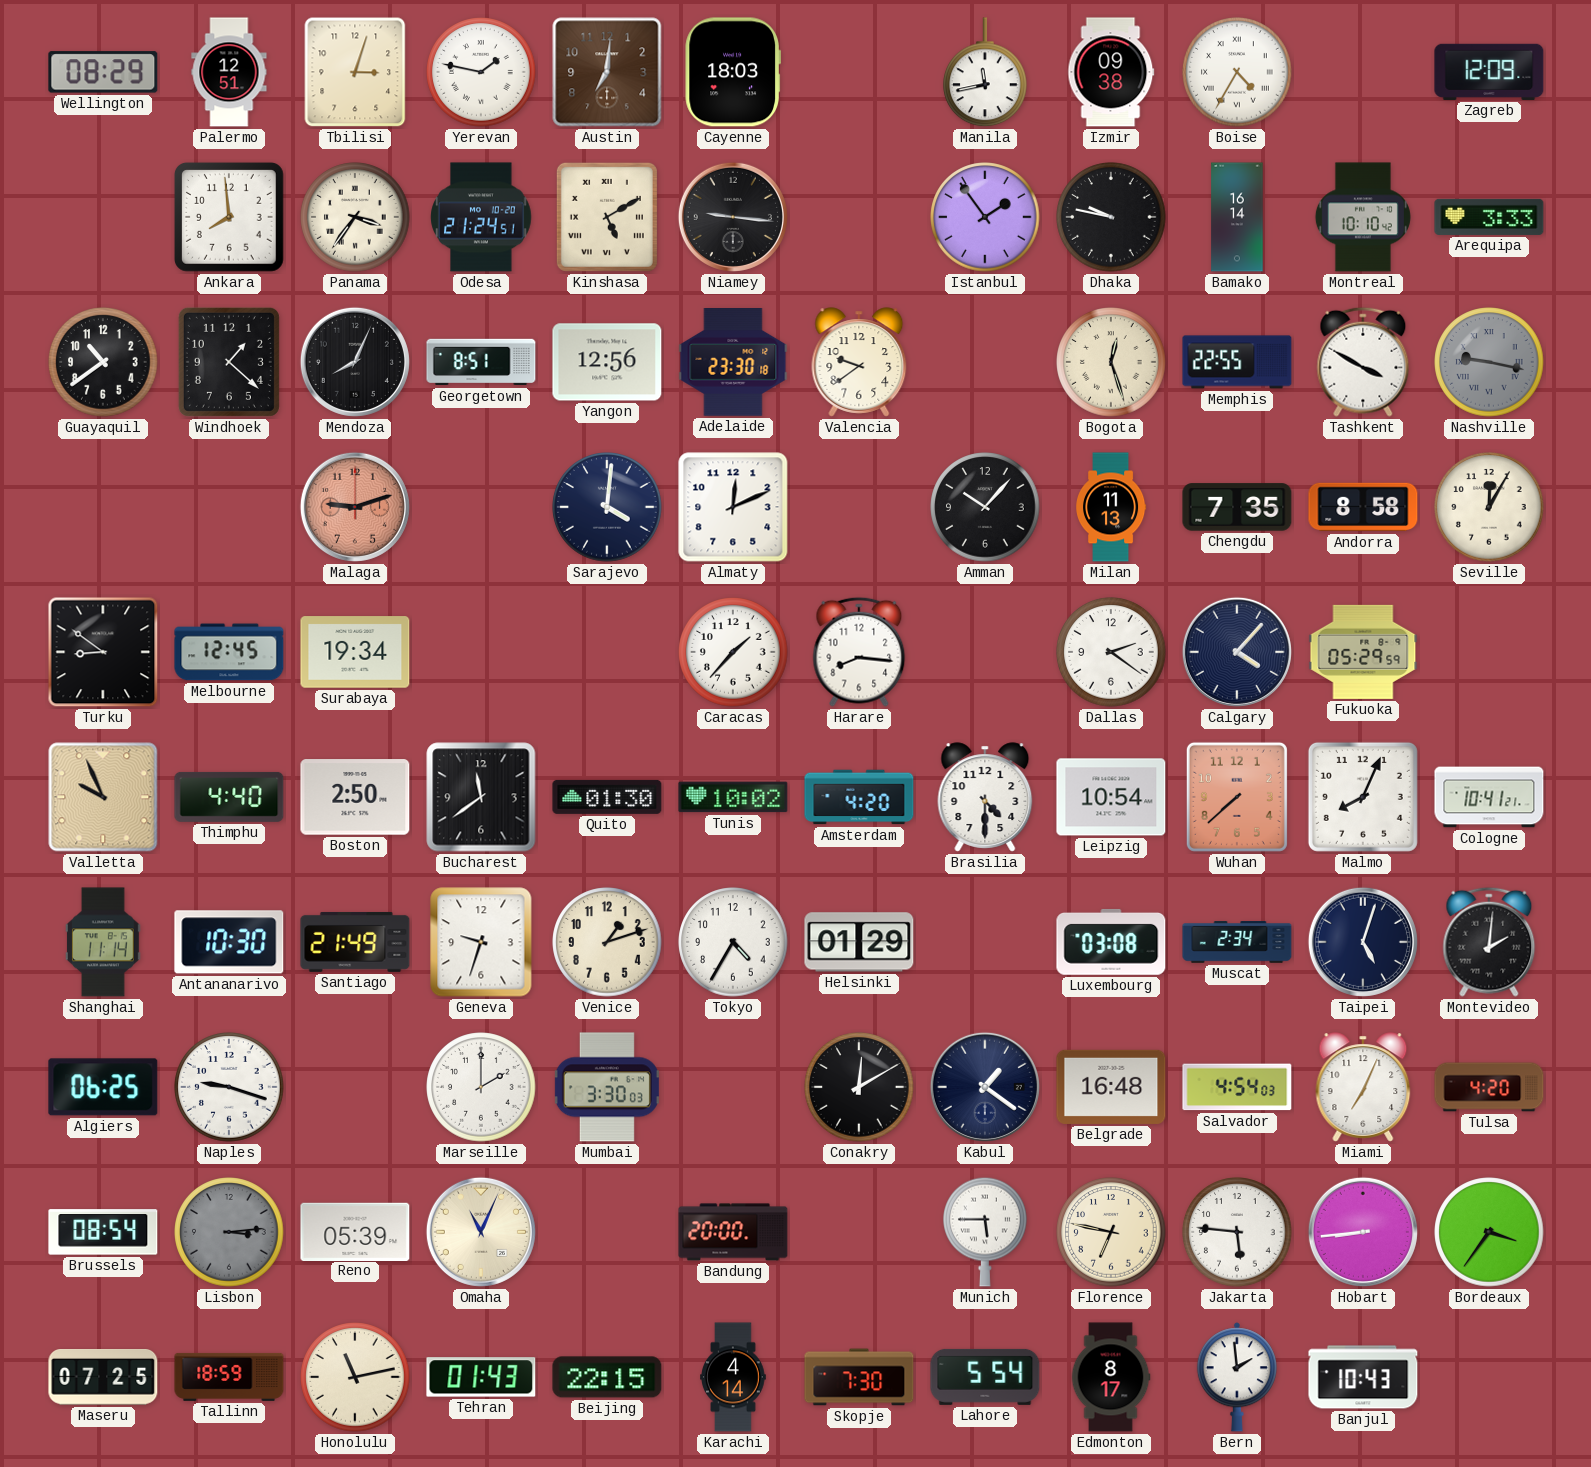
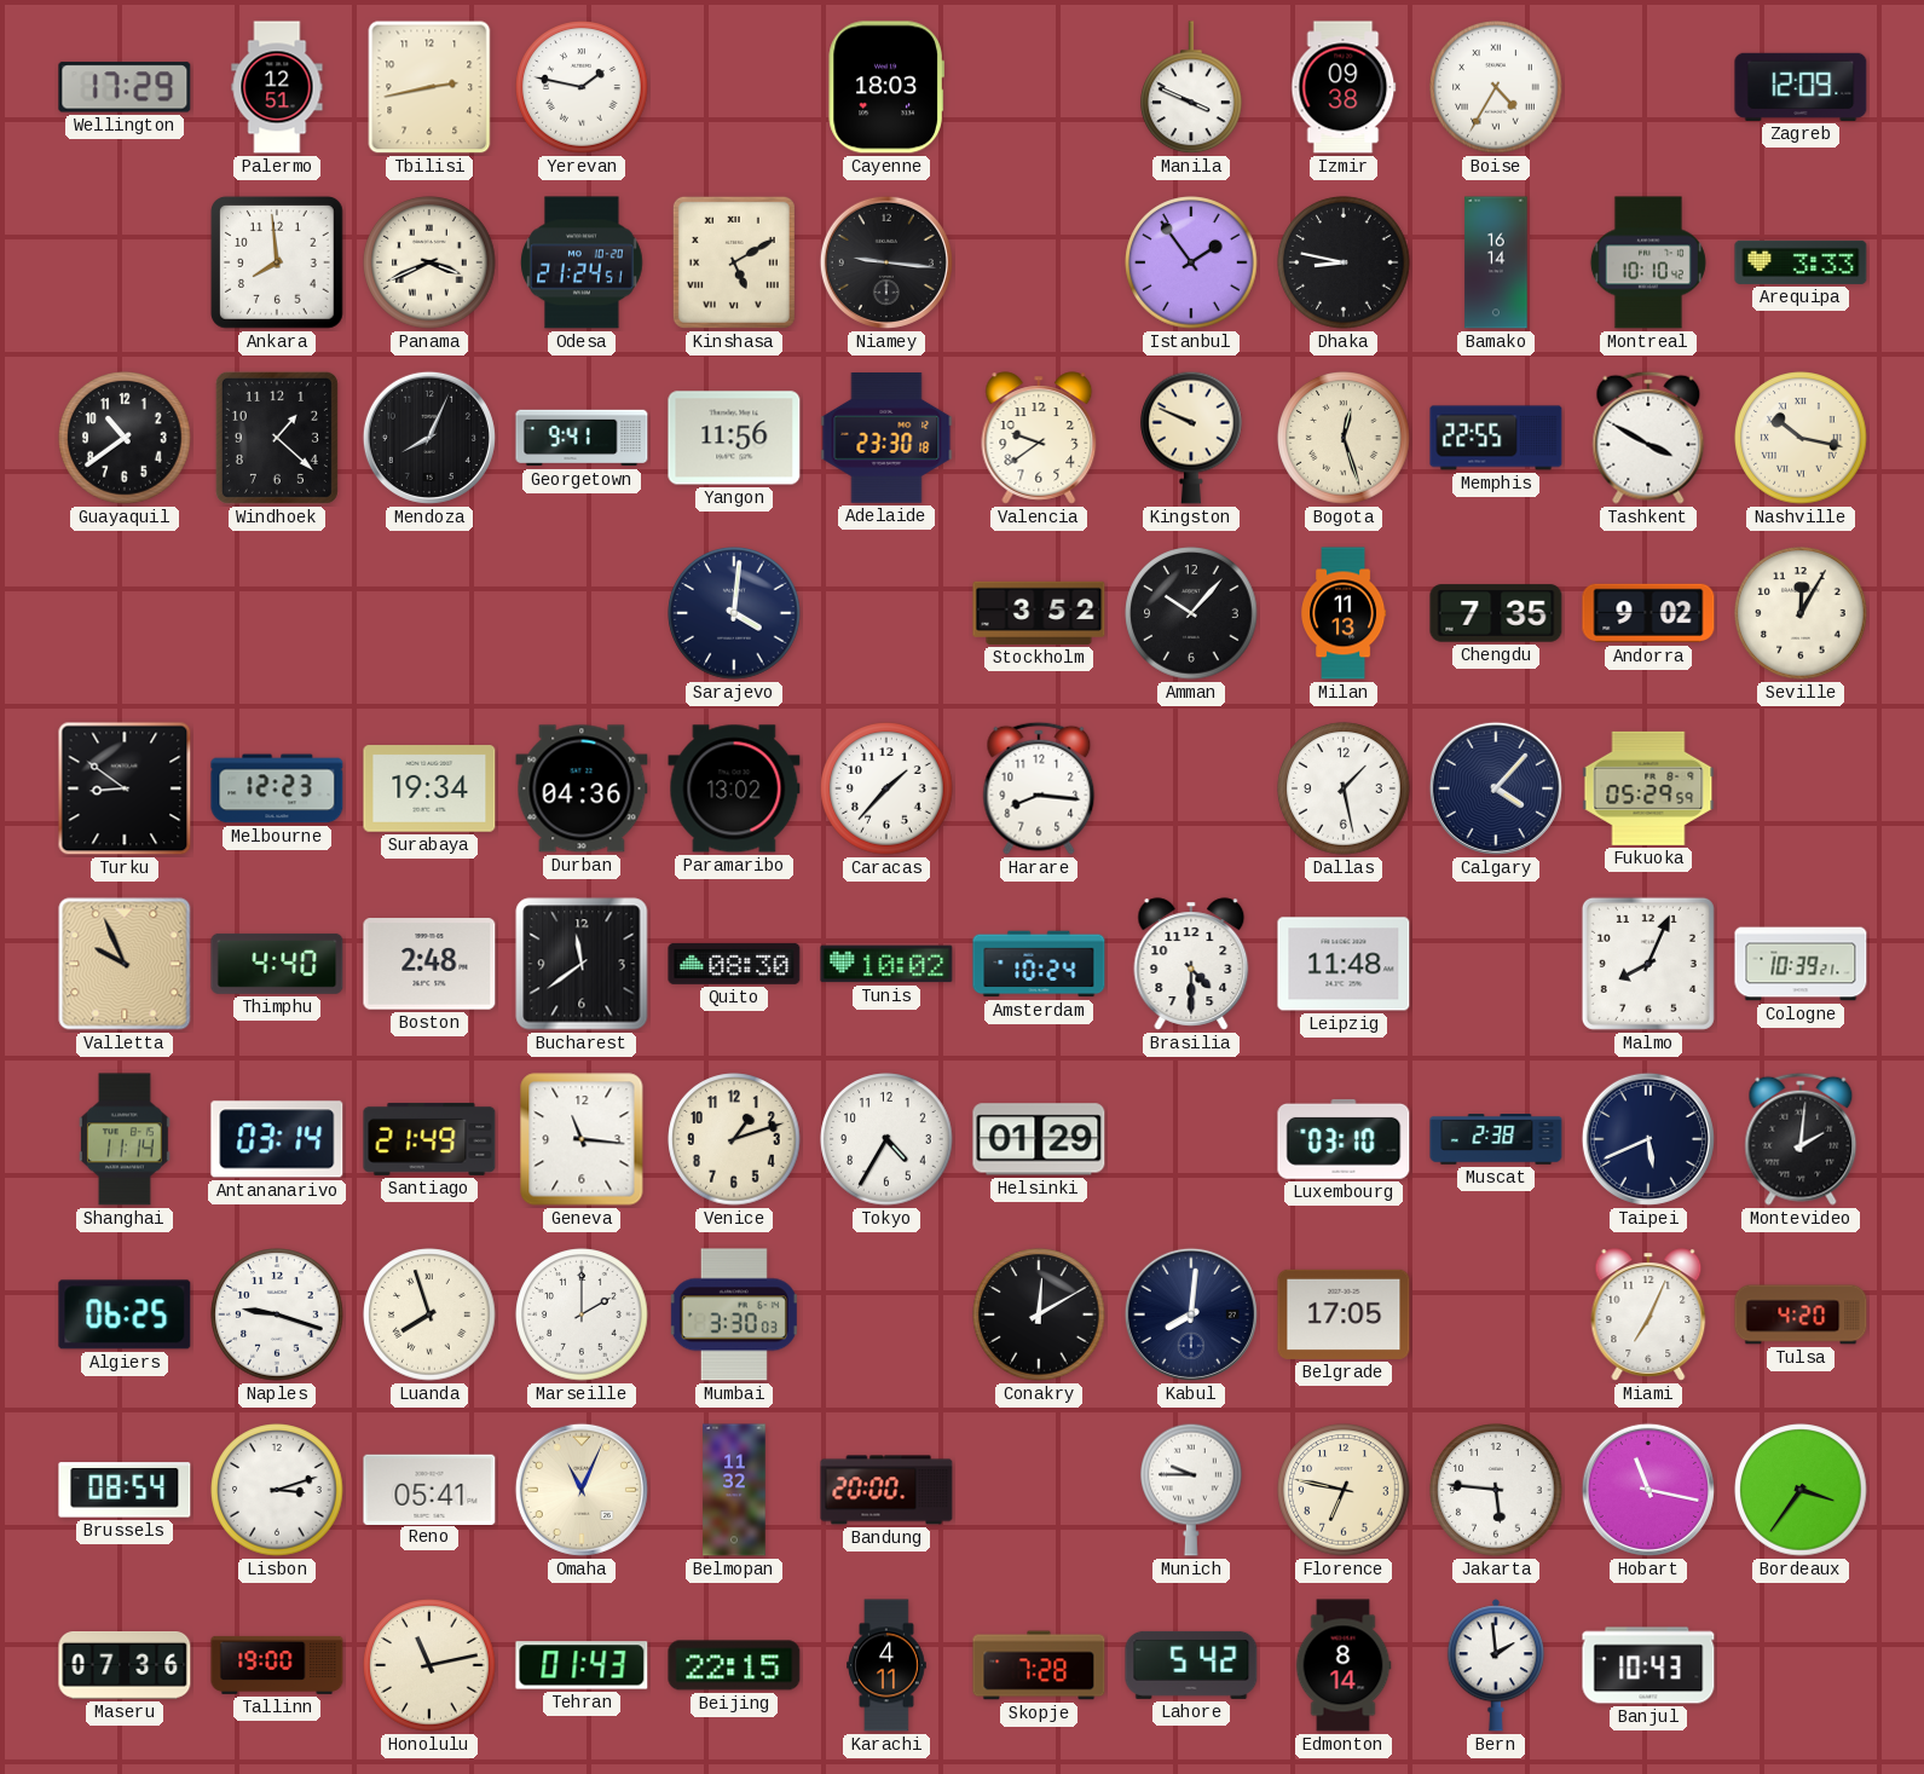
Wellington: 08:29 -> 17:29
Tbilisi: 3:03 -> 2:43
Austin: 7:01 -> none
Manila: 11:43 -> 3:49
Panama: 3:36 -> 3:41
Dhaka: 9:47 -> 8:47
Georgetown: 8:51 -> 9:41
Yangon: 12:56 -> 11:56
Kingston: none -> 9:49
Nashville: 9:17 -> 10:17
Nashville dial: grey -> cream
Malaga: 9:12 -> none
Almaty: 12:11 -> none
Stockholm: none -> 3:52
Andorra: 8:58 -> 9:02
Melbourne: 12:45 -> 12:23
Durban: none -> 04:36
Paramaribo: none -> 13:02
Dallas: 2:21 -> 1:28
Boston: 2:50 -> 2:48
Quito: 01:30 -> 08:30
Amsterdam: 4:20 -> 10:24
Leipzig: 10:54 -> 11:48
Wuhan: 7:38 -> none
Cologne: 10:41 -> 10:39
Antananarivo: 10:30 -> 03:14
Geneva: 9:33 -> 11:16
Luxembourg: 03:08 -> 03:10
Muscat: 2:34 -> 2:38
Taipei: 5:03 -> 5:41
Luanda: none -> 7:57
Kabul: 1:21 -> 8:01
Belgrade: 16:48 -> 17:05
Salvador: 4:54 -> none
Lisbon: 3:14 -> 3:12
Lisbon dial: grey -> white
Reno: 05:39 -> 05:41
Belmopan: none -> 11:32
Munich: 5:45 -> 9:45
Hobart: 8:44 -> 11:17
Maseru: 07:25 -> 07:36
Tallinn: 18:59 -> 19:00
Karachi: 4:14 -> 4:11
Skopje: 7:30 -> 7:28
Lahore: 5:54 -> 5:42
Edmonton: 8:17 -> 8:14
